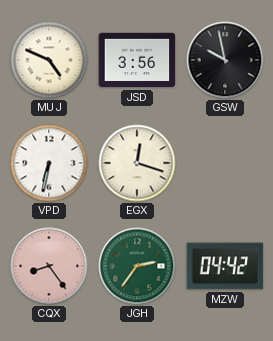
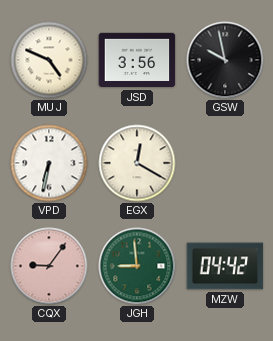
EGX: 12:18 -> 12:20
CQX: 8:24 -> 9:06
JGH: 2:36 -> 8:59
